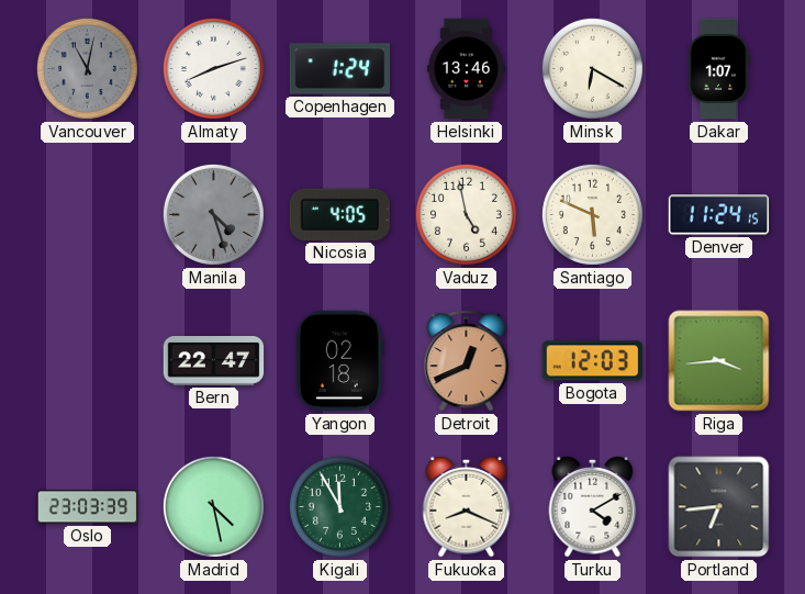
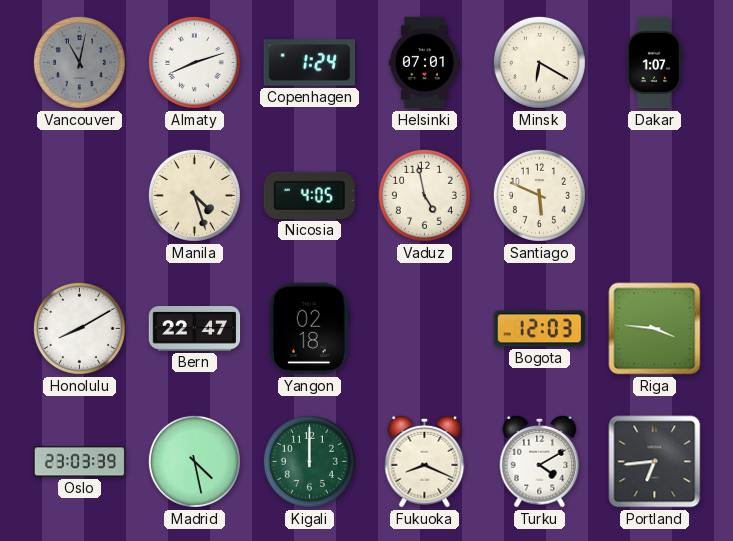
Helsinki: 13:46 -> 07:01
Manila dial: grey -> cream
Denver: 11:24 -> none
Honolulu: none -> 8:10
Detroit: 12:41 -> none
Riga: 3:44 -> 3:46
Kigali: 11:55 -> 12:00
